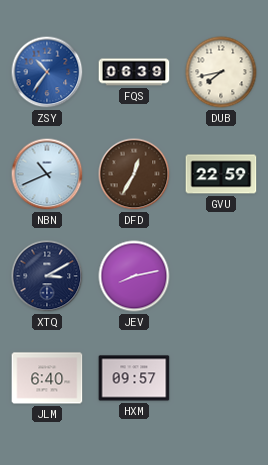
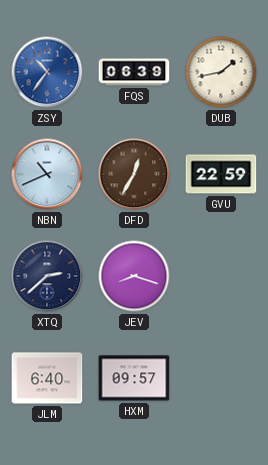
DUB: 7:43 -> 1:43
XTQ: 3:10 -> 2:38
JEV: 8:13 -> 8:18
